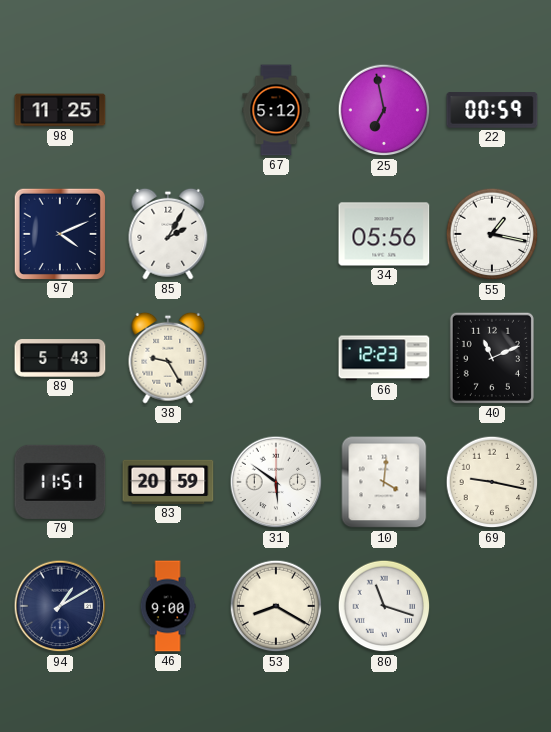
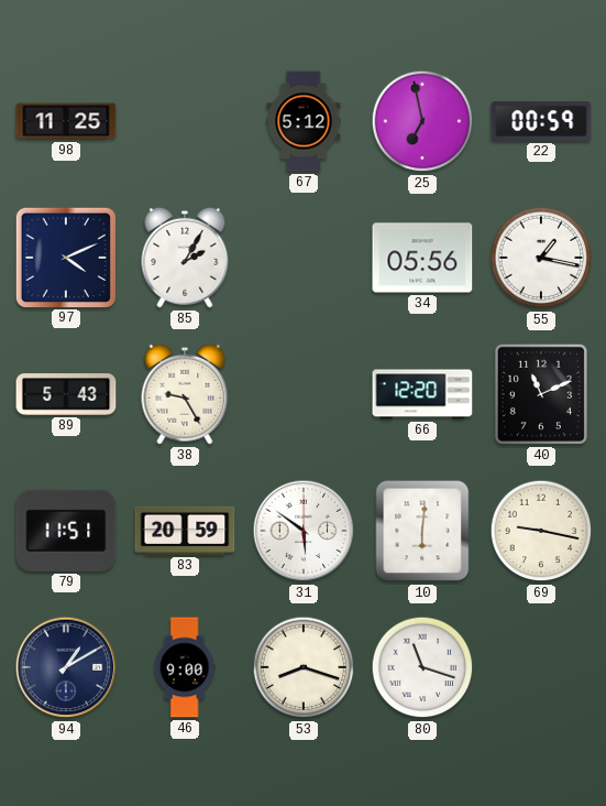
66: 12:23 -> 12:20
10: 4:01 -> 6:01
53: 8:20 -> 8:18
